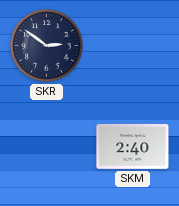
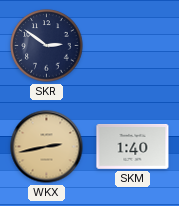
WKX: none -> 2:43
SKM: 2:40 -> 1:40
